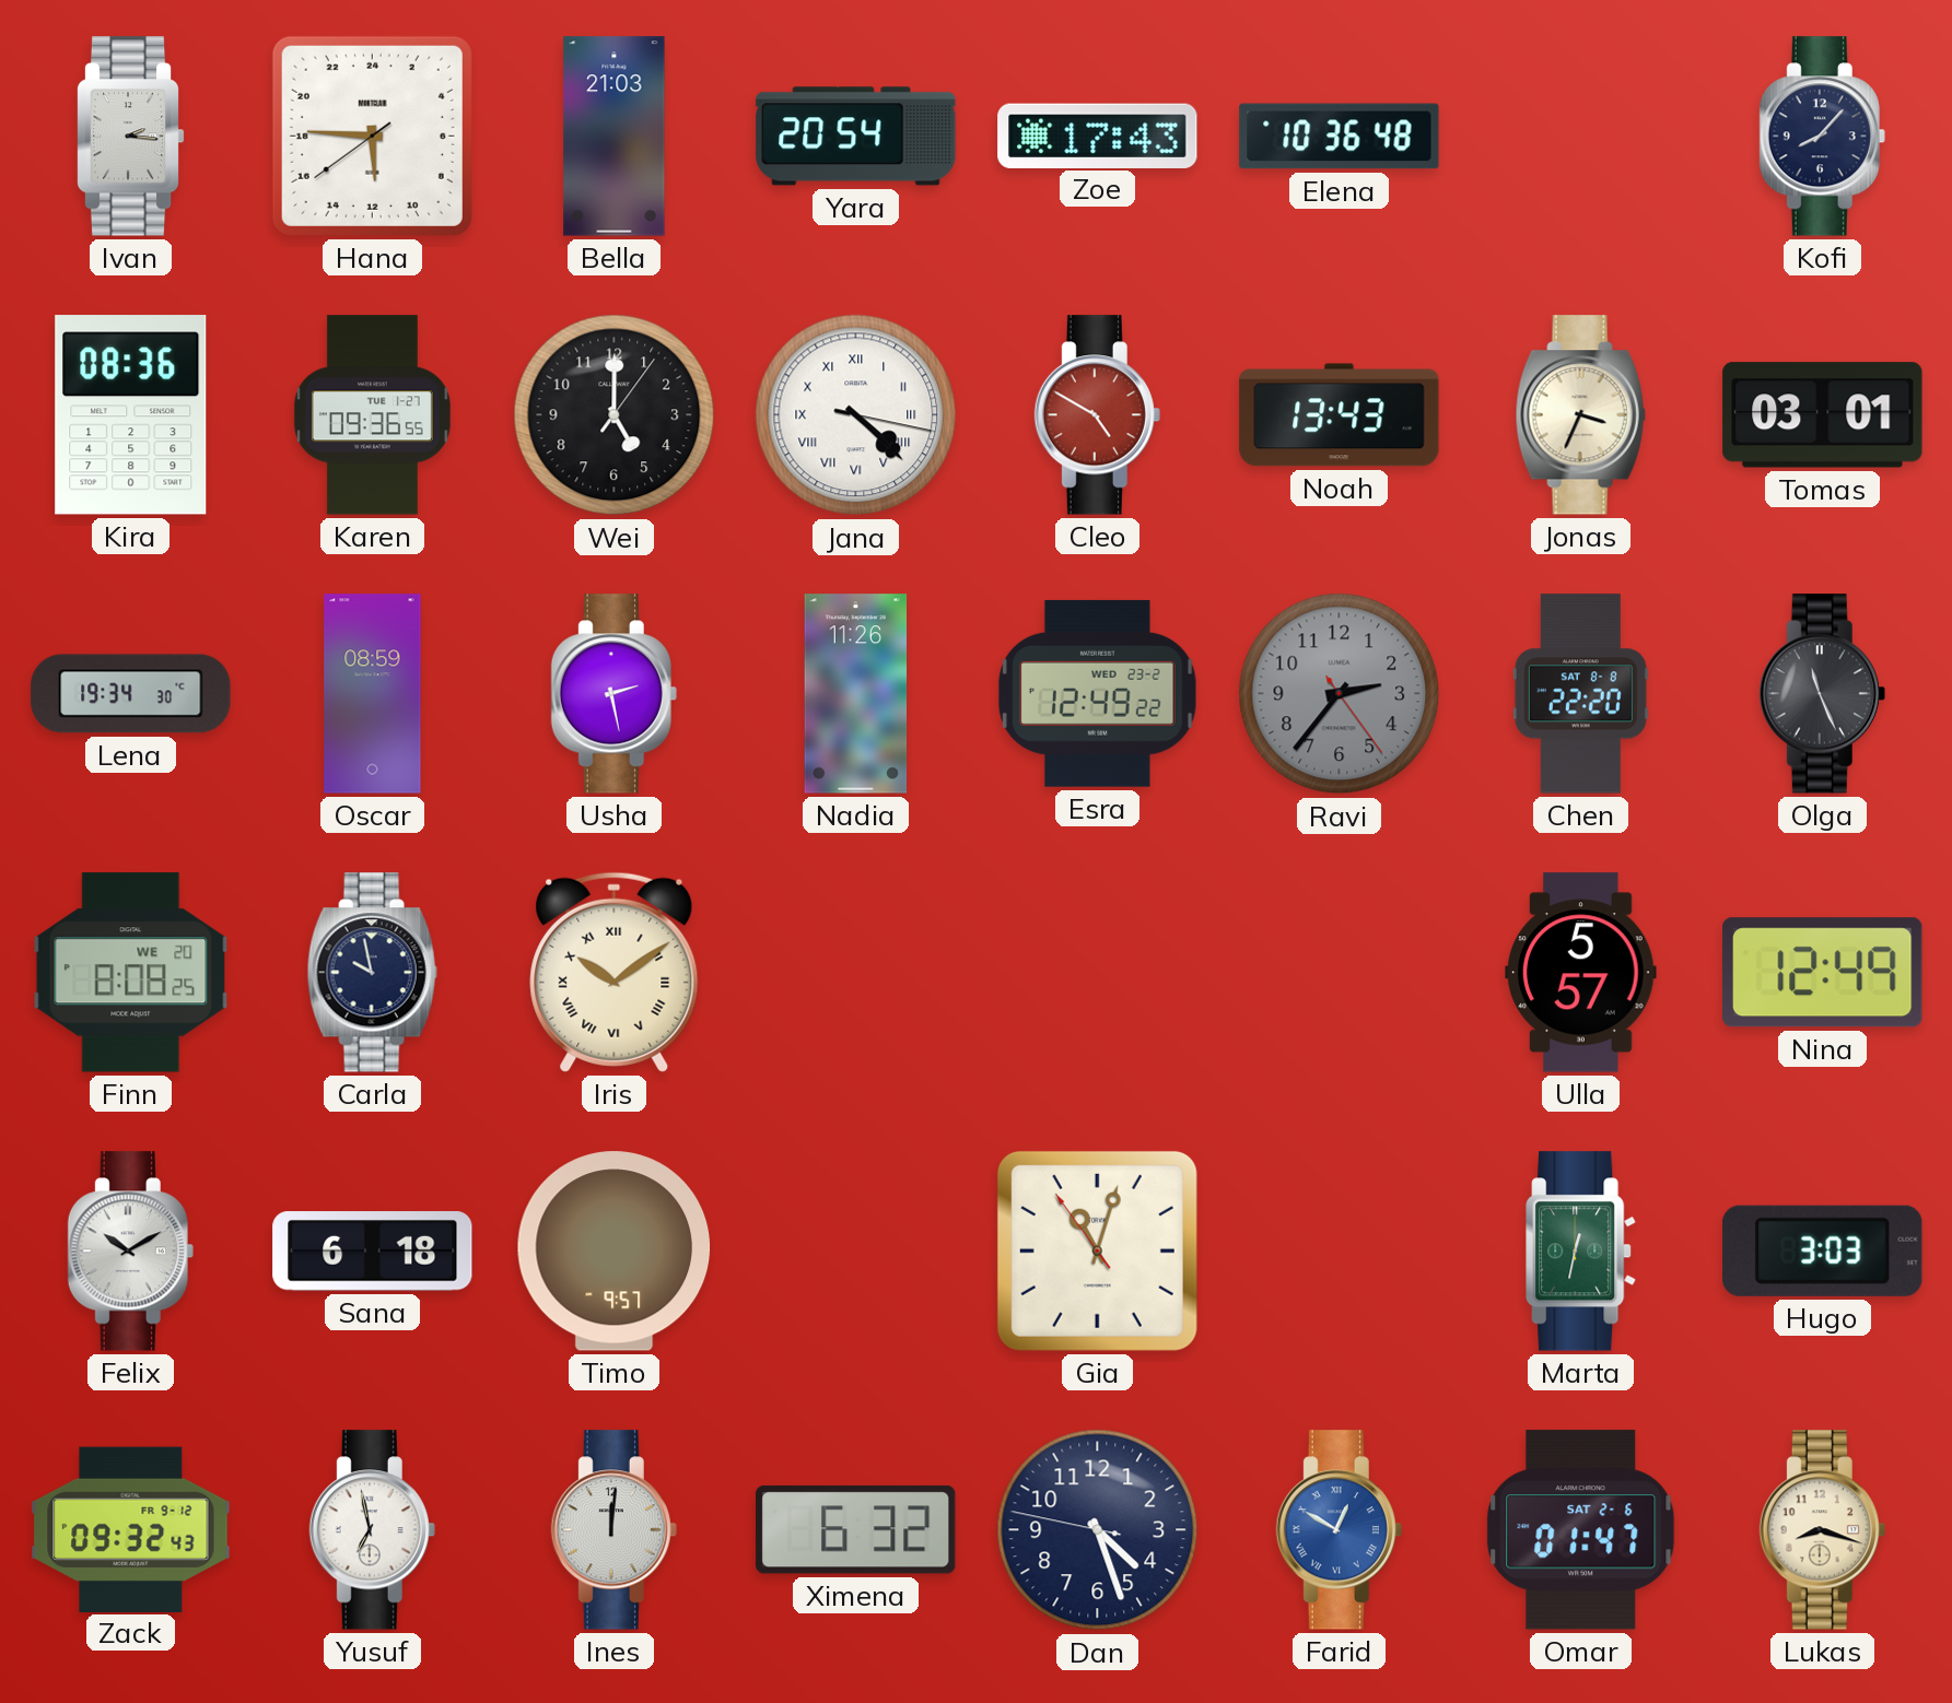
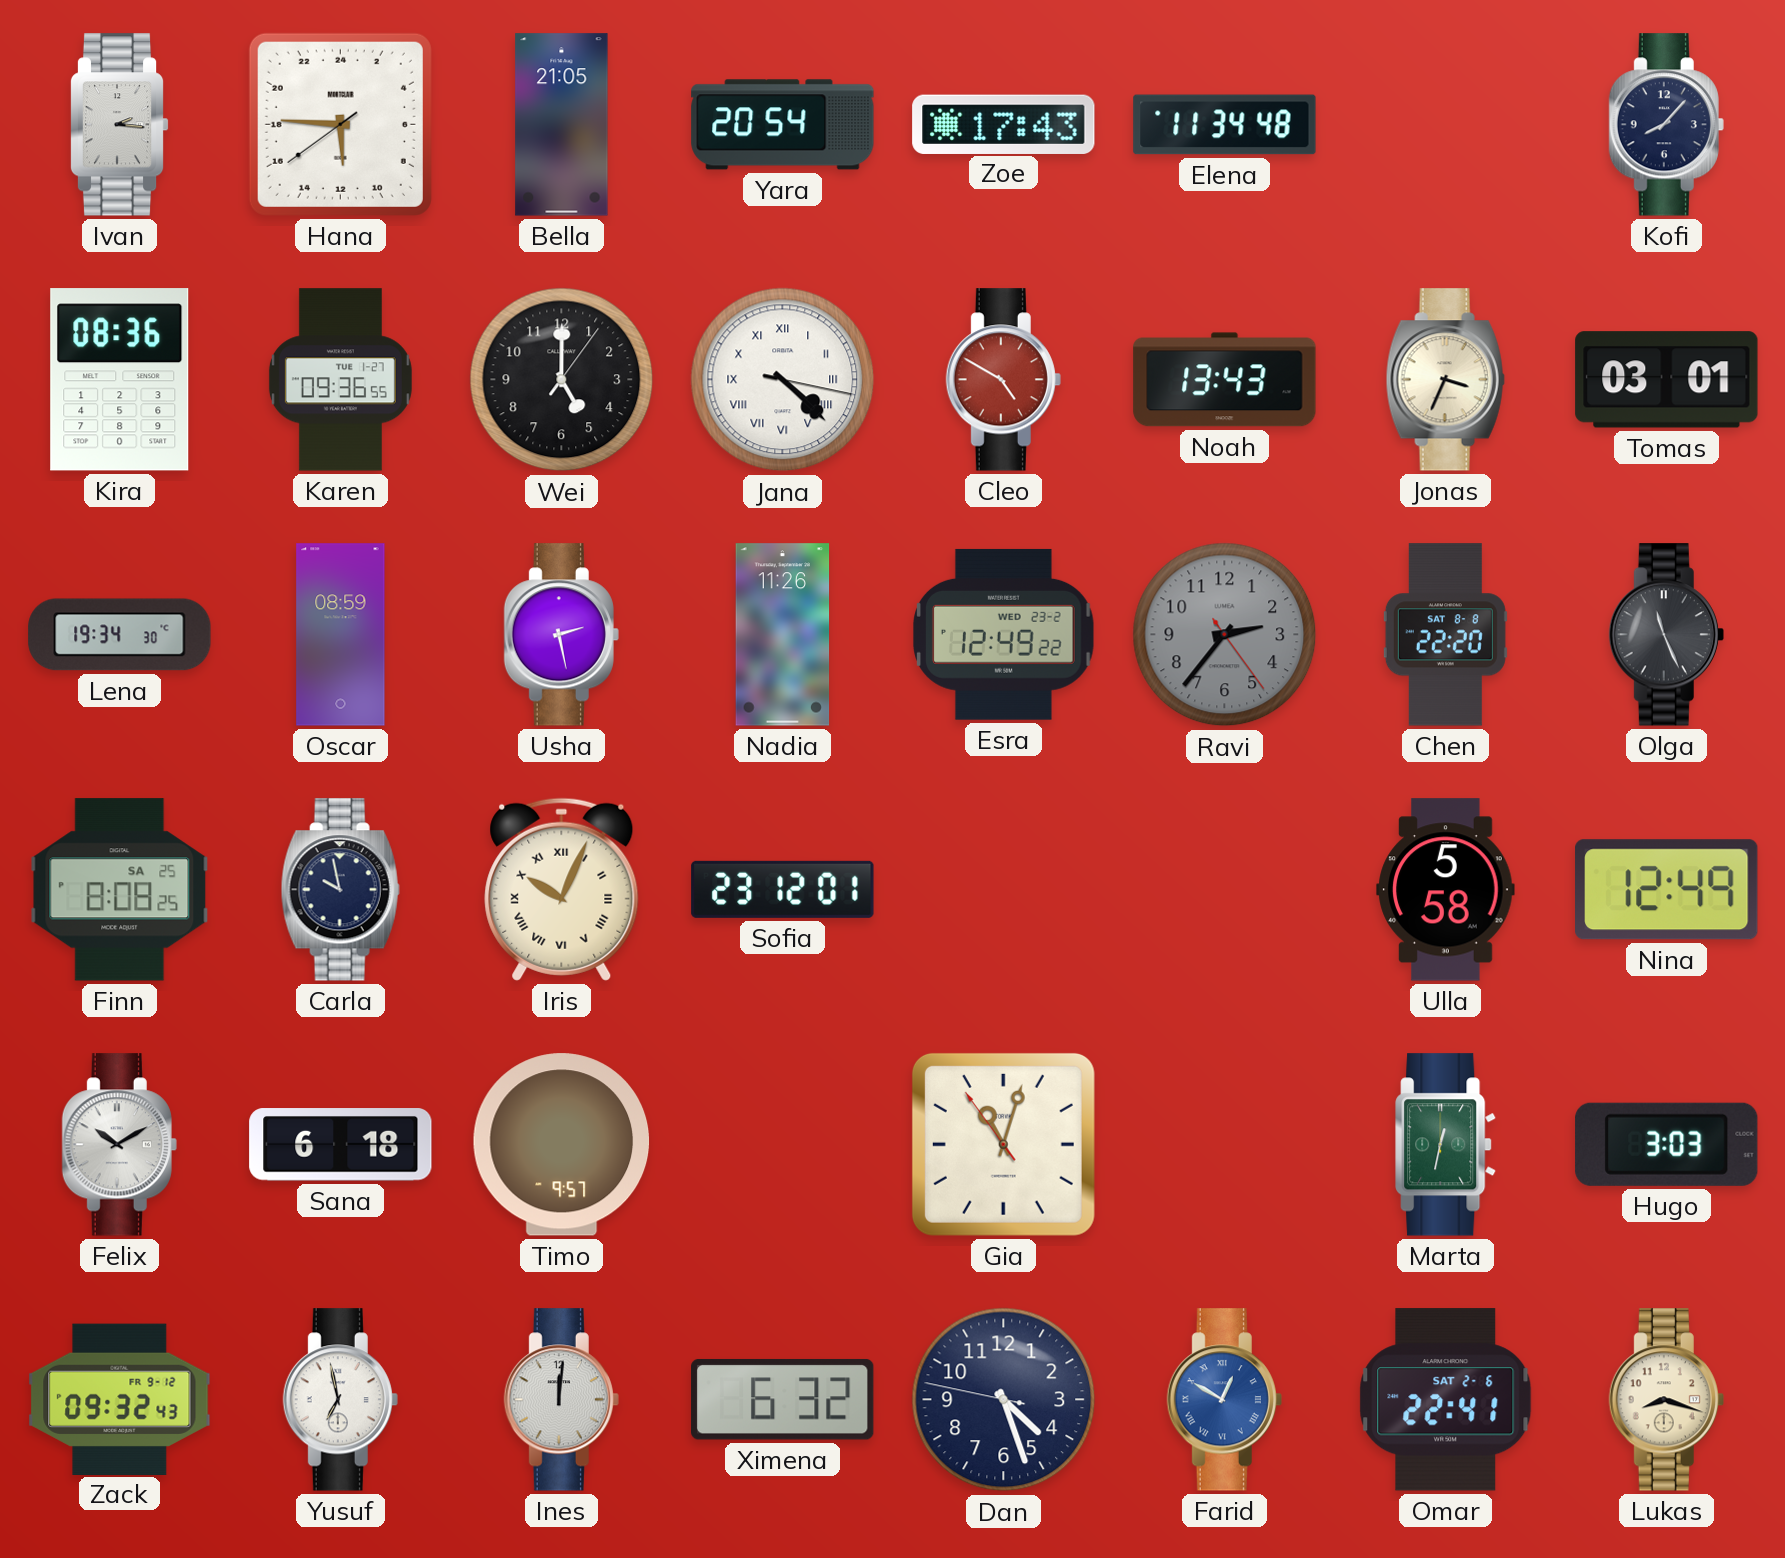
Bella: 21:03 -> 21:05
Elena: 10:36 -> 11:34
Finn date: WE 20 -> SA 25
Iris: 10:09 -> 10:04
Sofia: none -> 23:12
Ulla: 5:57 -> 5:58
Omar: 01:47 -> 22:41
